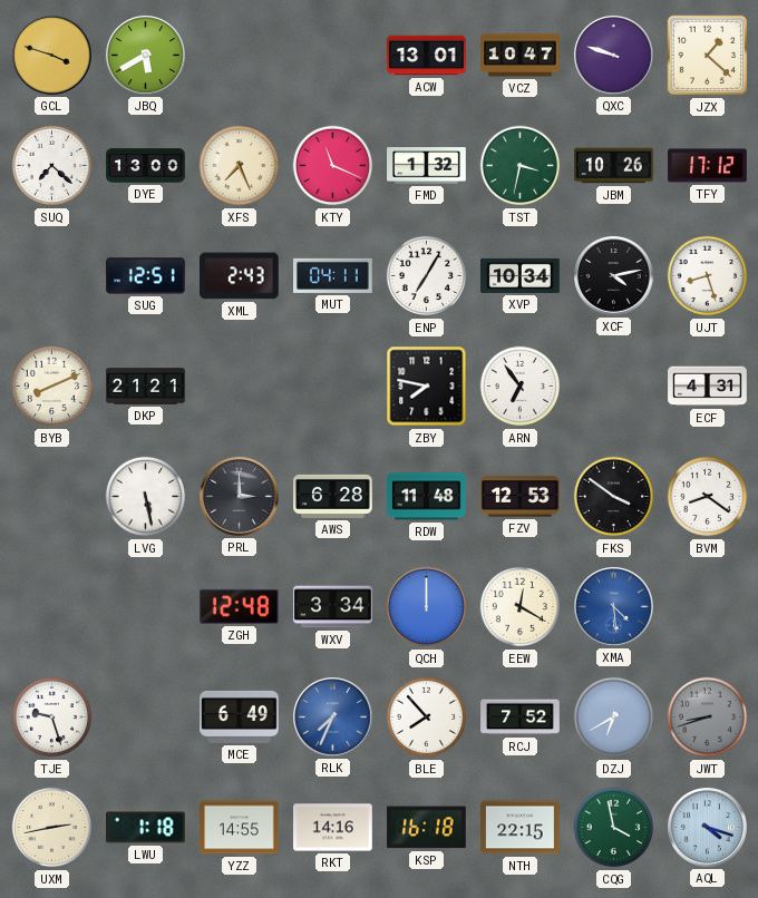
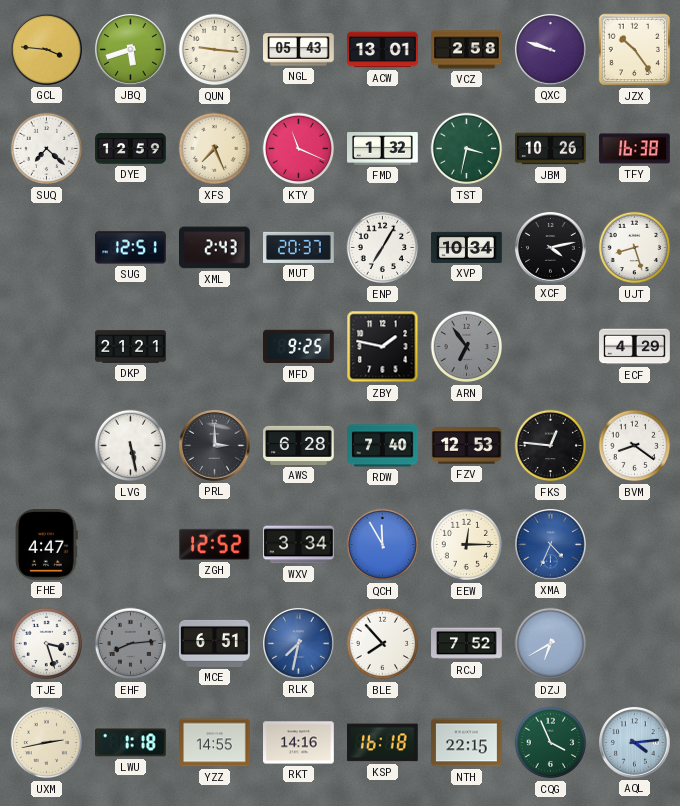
GCL: 3:48 -> 3:46
JBQ: 5:40 -> 5:42
QUN: none -> 9:16
NGL: none -> 05:43
VCZ: 10:47 -> 2:58
JZX: 1:22 -> 10:24
DYE: 13:00 -> 12:59
TFY: 17:12 -> 16:38
MUT: 04:11 -> 20:37
BYB: 8:11 -> none
MFD: none -> 9:25
ZBY: 7:47 -> 1:47
ARN dial: white -> grey
ECF: 4:31 -> 4:29
RDW: 11:48 -> 7:40
FKS: 3:51 -> 12:46
FHE: none -> 4:47
ZGH: 12:48 -> 12:52
QCH: 12:00 -> 11:55
EEW: 12:20 -> 12:15
XMA: 4:29 -> 4:34
TJE: 9:27 -> 3:27
EHF: none -> 8:14
MCE: 6:49 -> 6:51
RLK: 7:34 -> 7:32
JWT: 8:42 -> none
CQG: 3:58 -> 3:56
AQL: 4:18 -> 4:14
